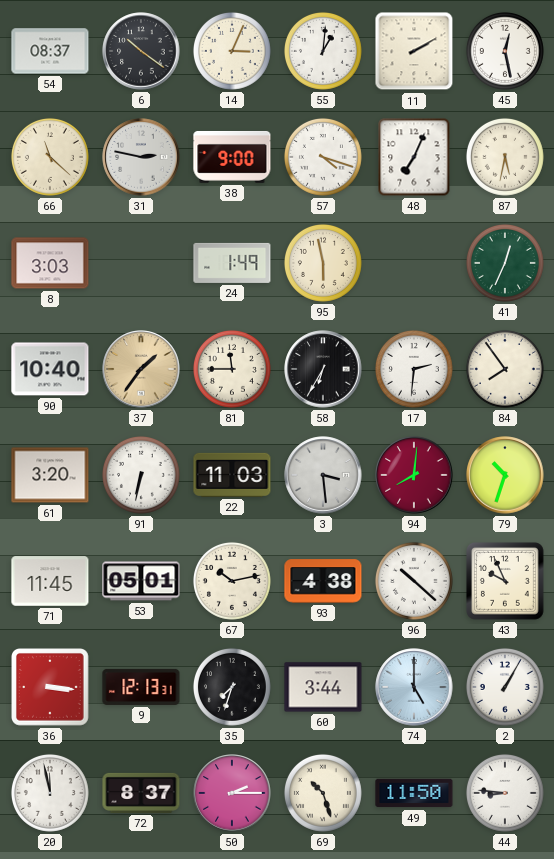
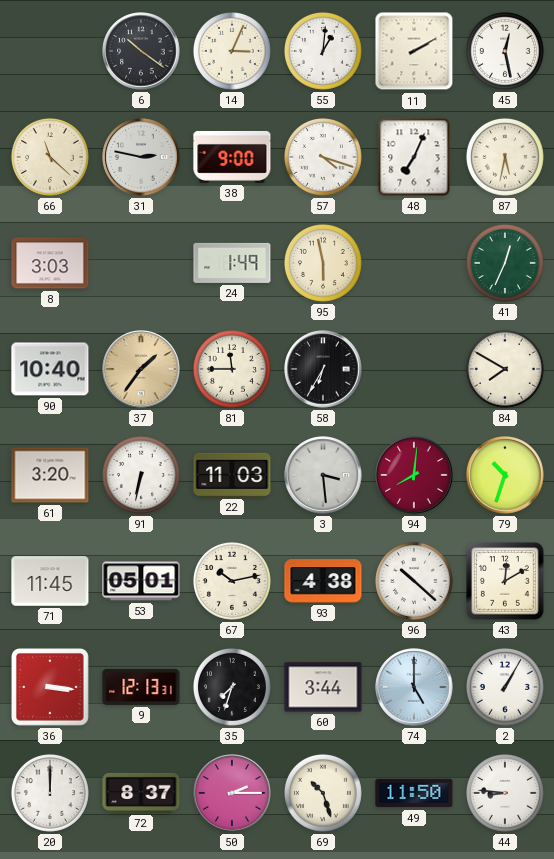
54: 08:37 -> none
17: 2:31 -> none
84: 7:54 -> 7:50
43: 9:56 -> 12:10
20: 11:58 -> 12:00
